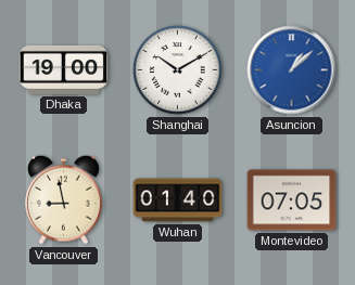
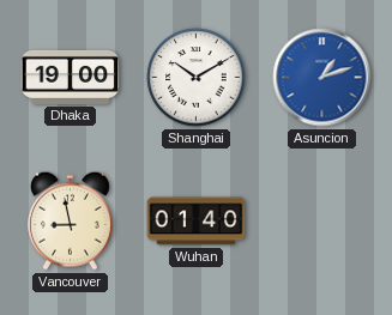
Asuncion: 1:08 -> 1:12
Montevideo: 07:05 -> none
